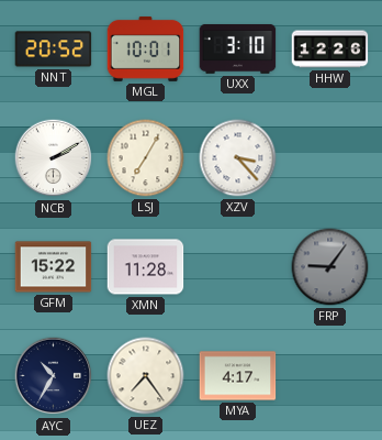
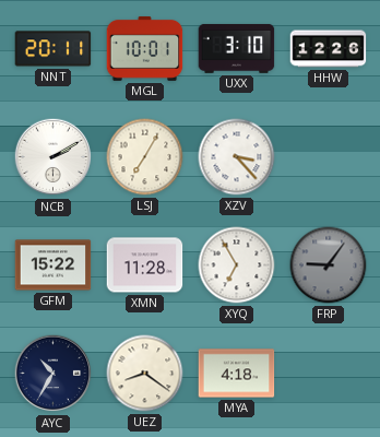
NNT: 20:52 -> 20:11
XYQ: none -> 6:55
UEZ: 7:24 -> 8:21
MYA: 4:17 -> 4:18
